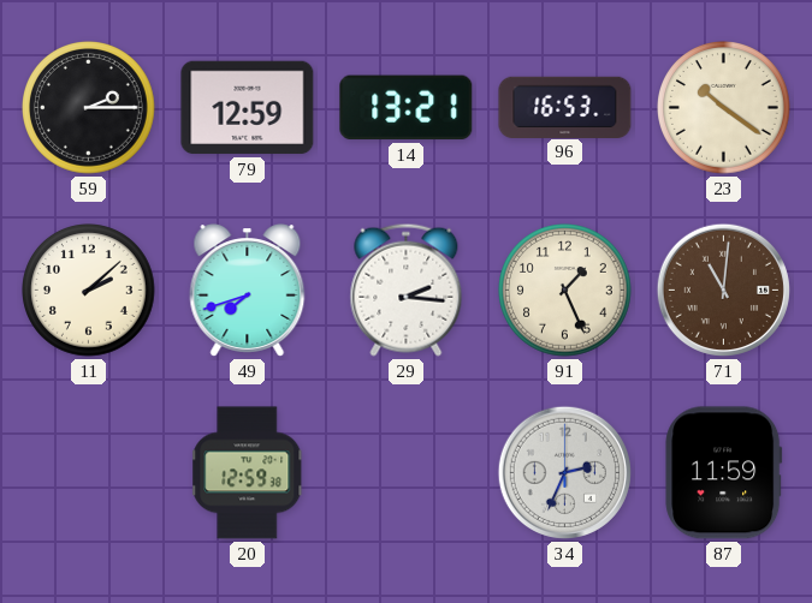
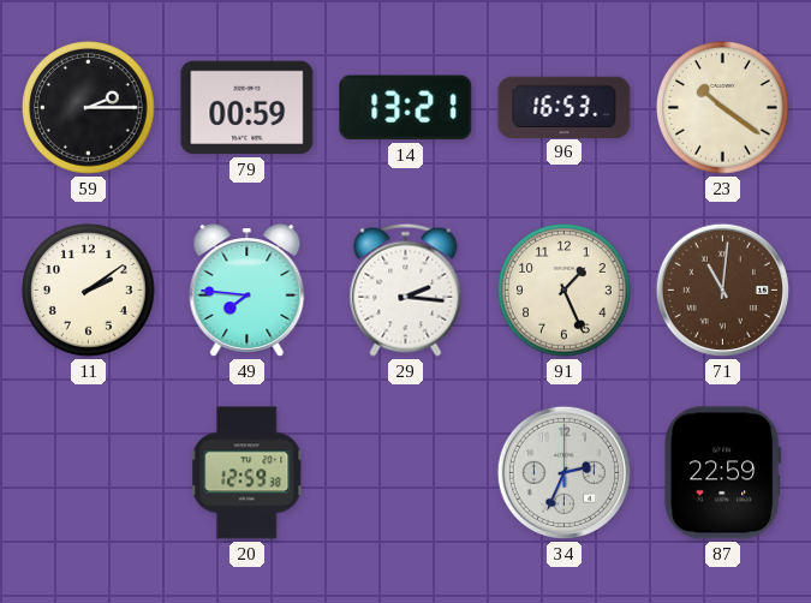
79: 12:59 -> 00:59
11: 2:08 -> 2:09
49: 7:42 -> 7:46
87: 11:59 -> 22:59
